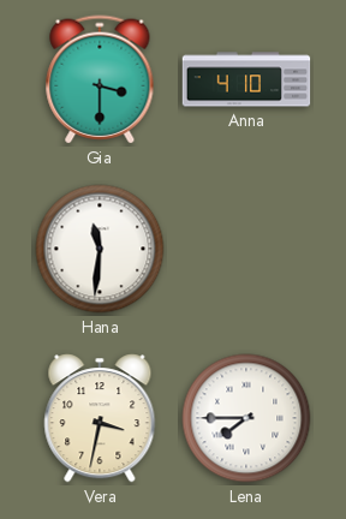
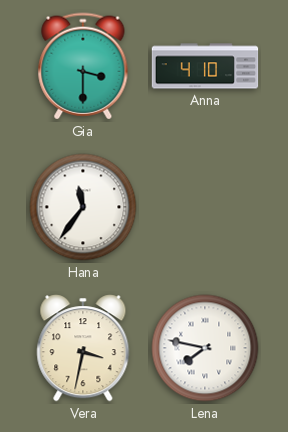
Hana: 11:31 -> 11:36
Lena: 7:45 -> 7:47
